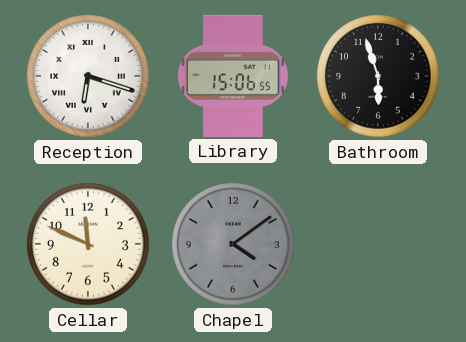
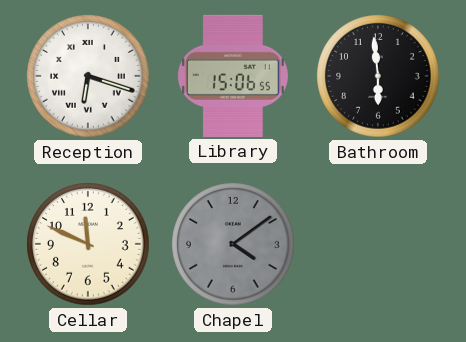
Bathroom: 5:57 -> 5:59
